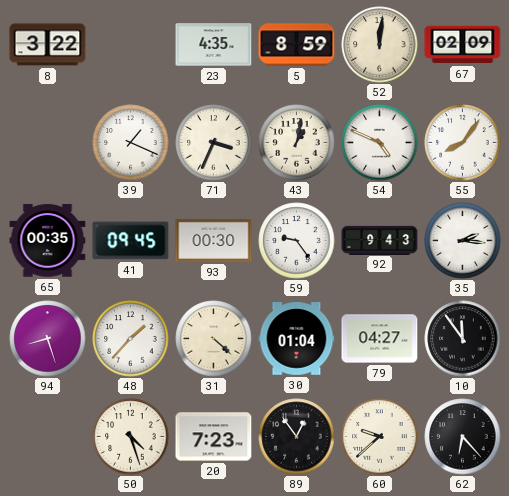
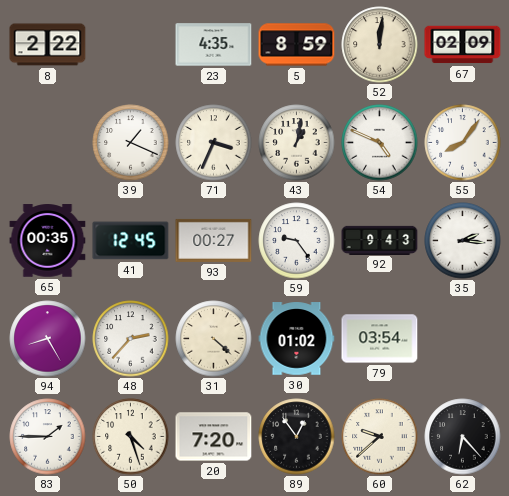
8: 3:22 -> 2:22
41: 09:45 -> 12:45
93: 00:30 -> 00:27
94: 8:27 -> 8:25
48: 1:37 -> 2:37
30: 01:04 -> 01:02
79: 04:27 -> 03:54
10: 11:54 -> none
83: none -> 1:45
20: 7:23 -> 7:20
